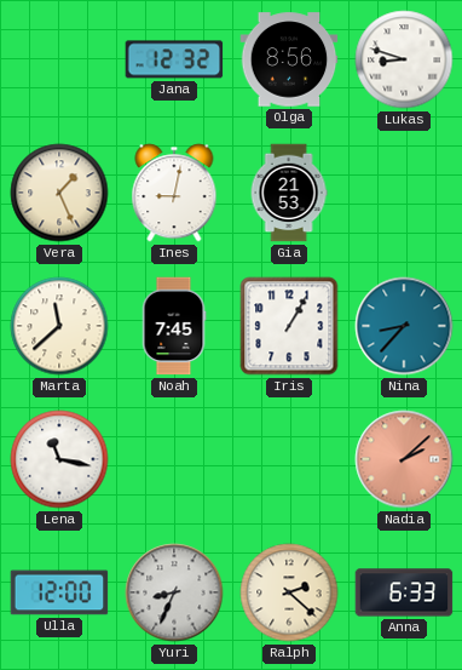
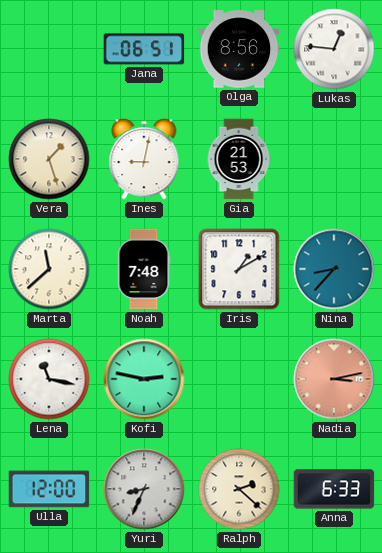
Jana: 12:32 -> 06:51
Lukas: 8:48 -> 12:46
Vera: 1:26 -> 1:27
Noah: 7:45 -> 7:48
Iris: 1:05 -> 1:10
Kofi: none -> 2:47
Nadia: 2:08 -> 3:13
